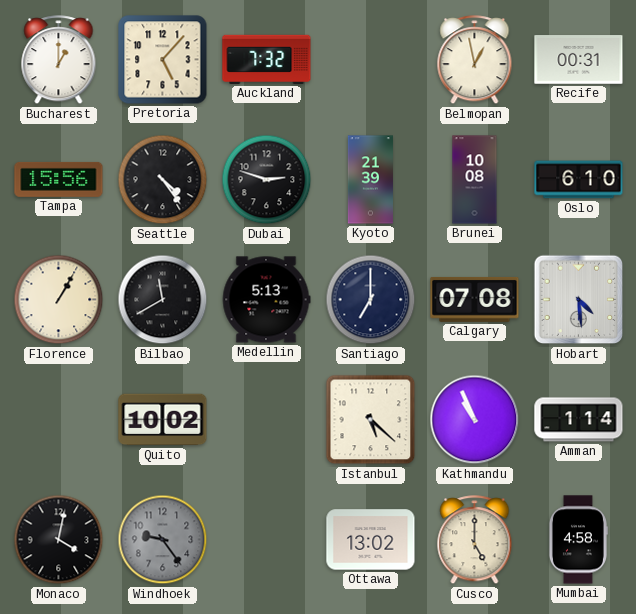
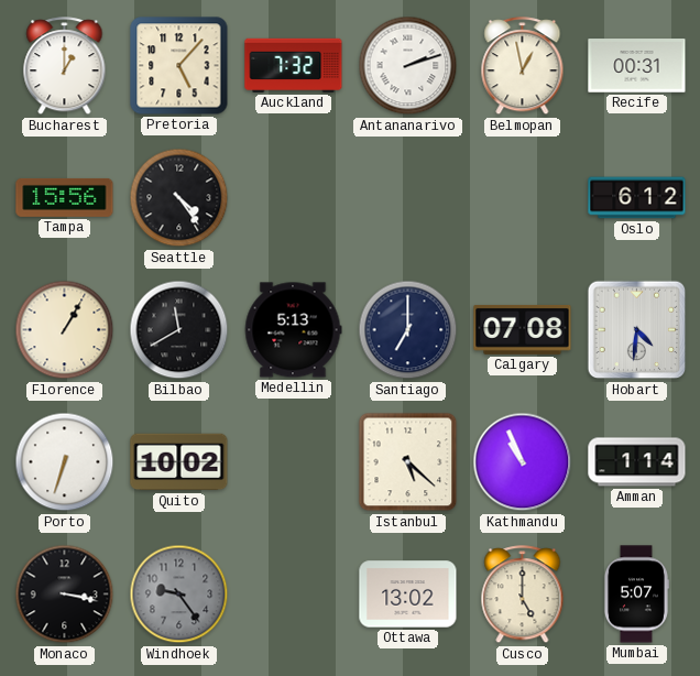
Antananarivo: none -> 2:12
Dubai: 2:48 -> none
Kyoto: 21:39 -> none
Brunei: 10:08 -> none
Oslo: 6:10 -> 6:12
Hobart: 4:29 -> 4:31
Porto: none -> 6:33
Monaco: 4:02 -> 3:17
Mumbai: 4:58 -> 5:07
